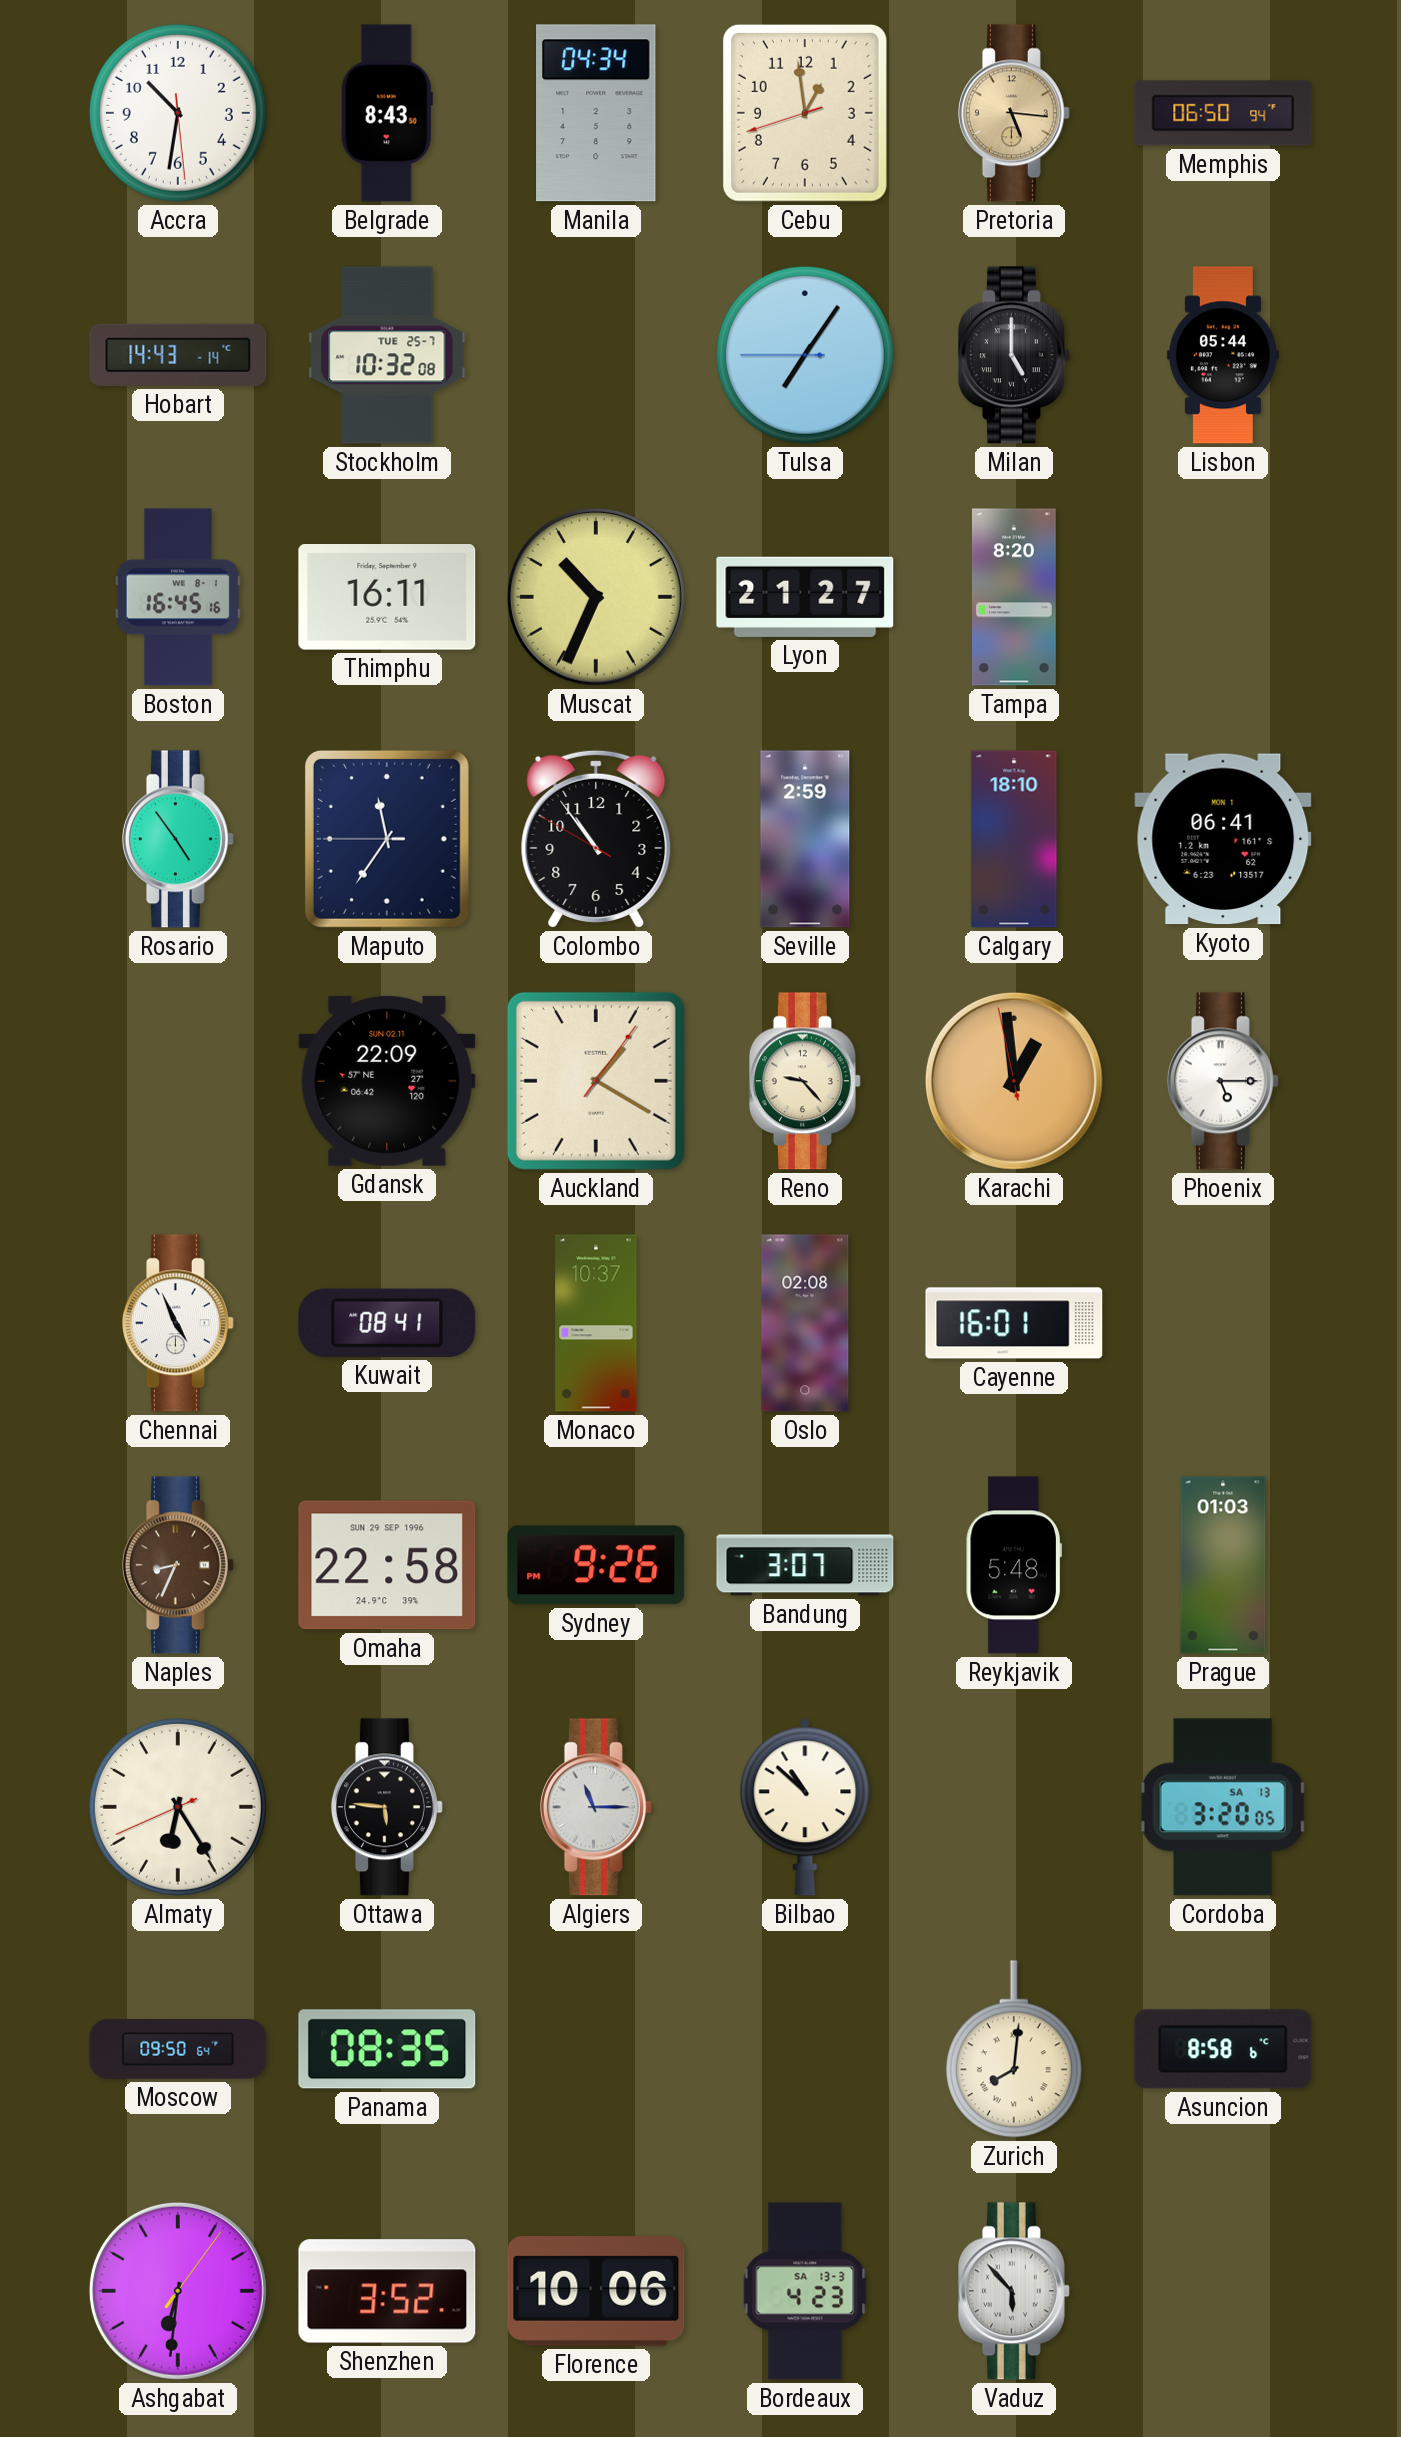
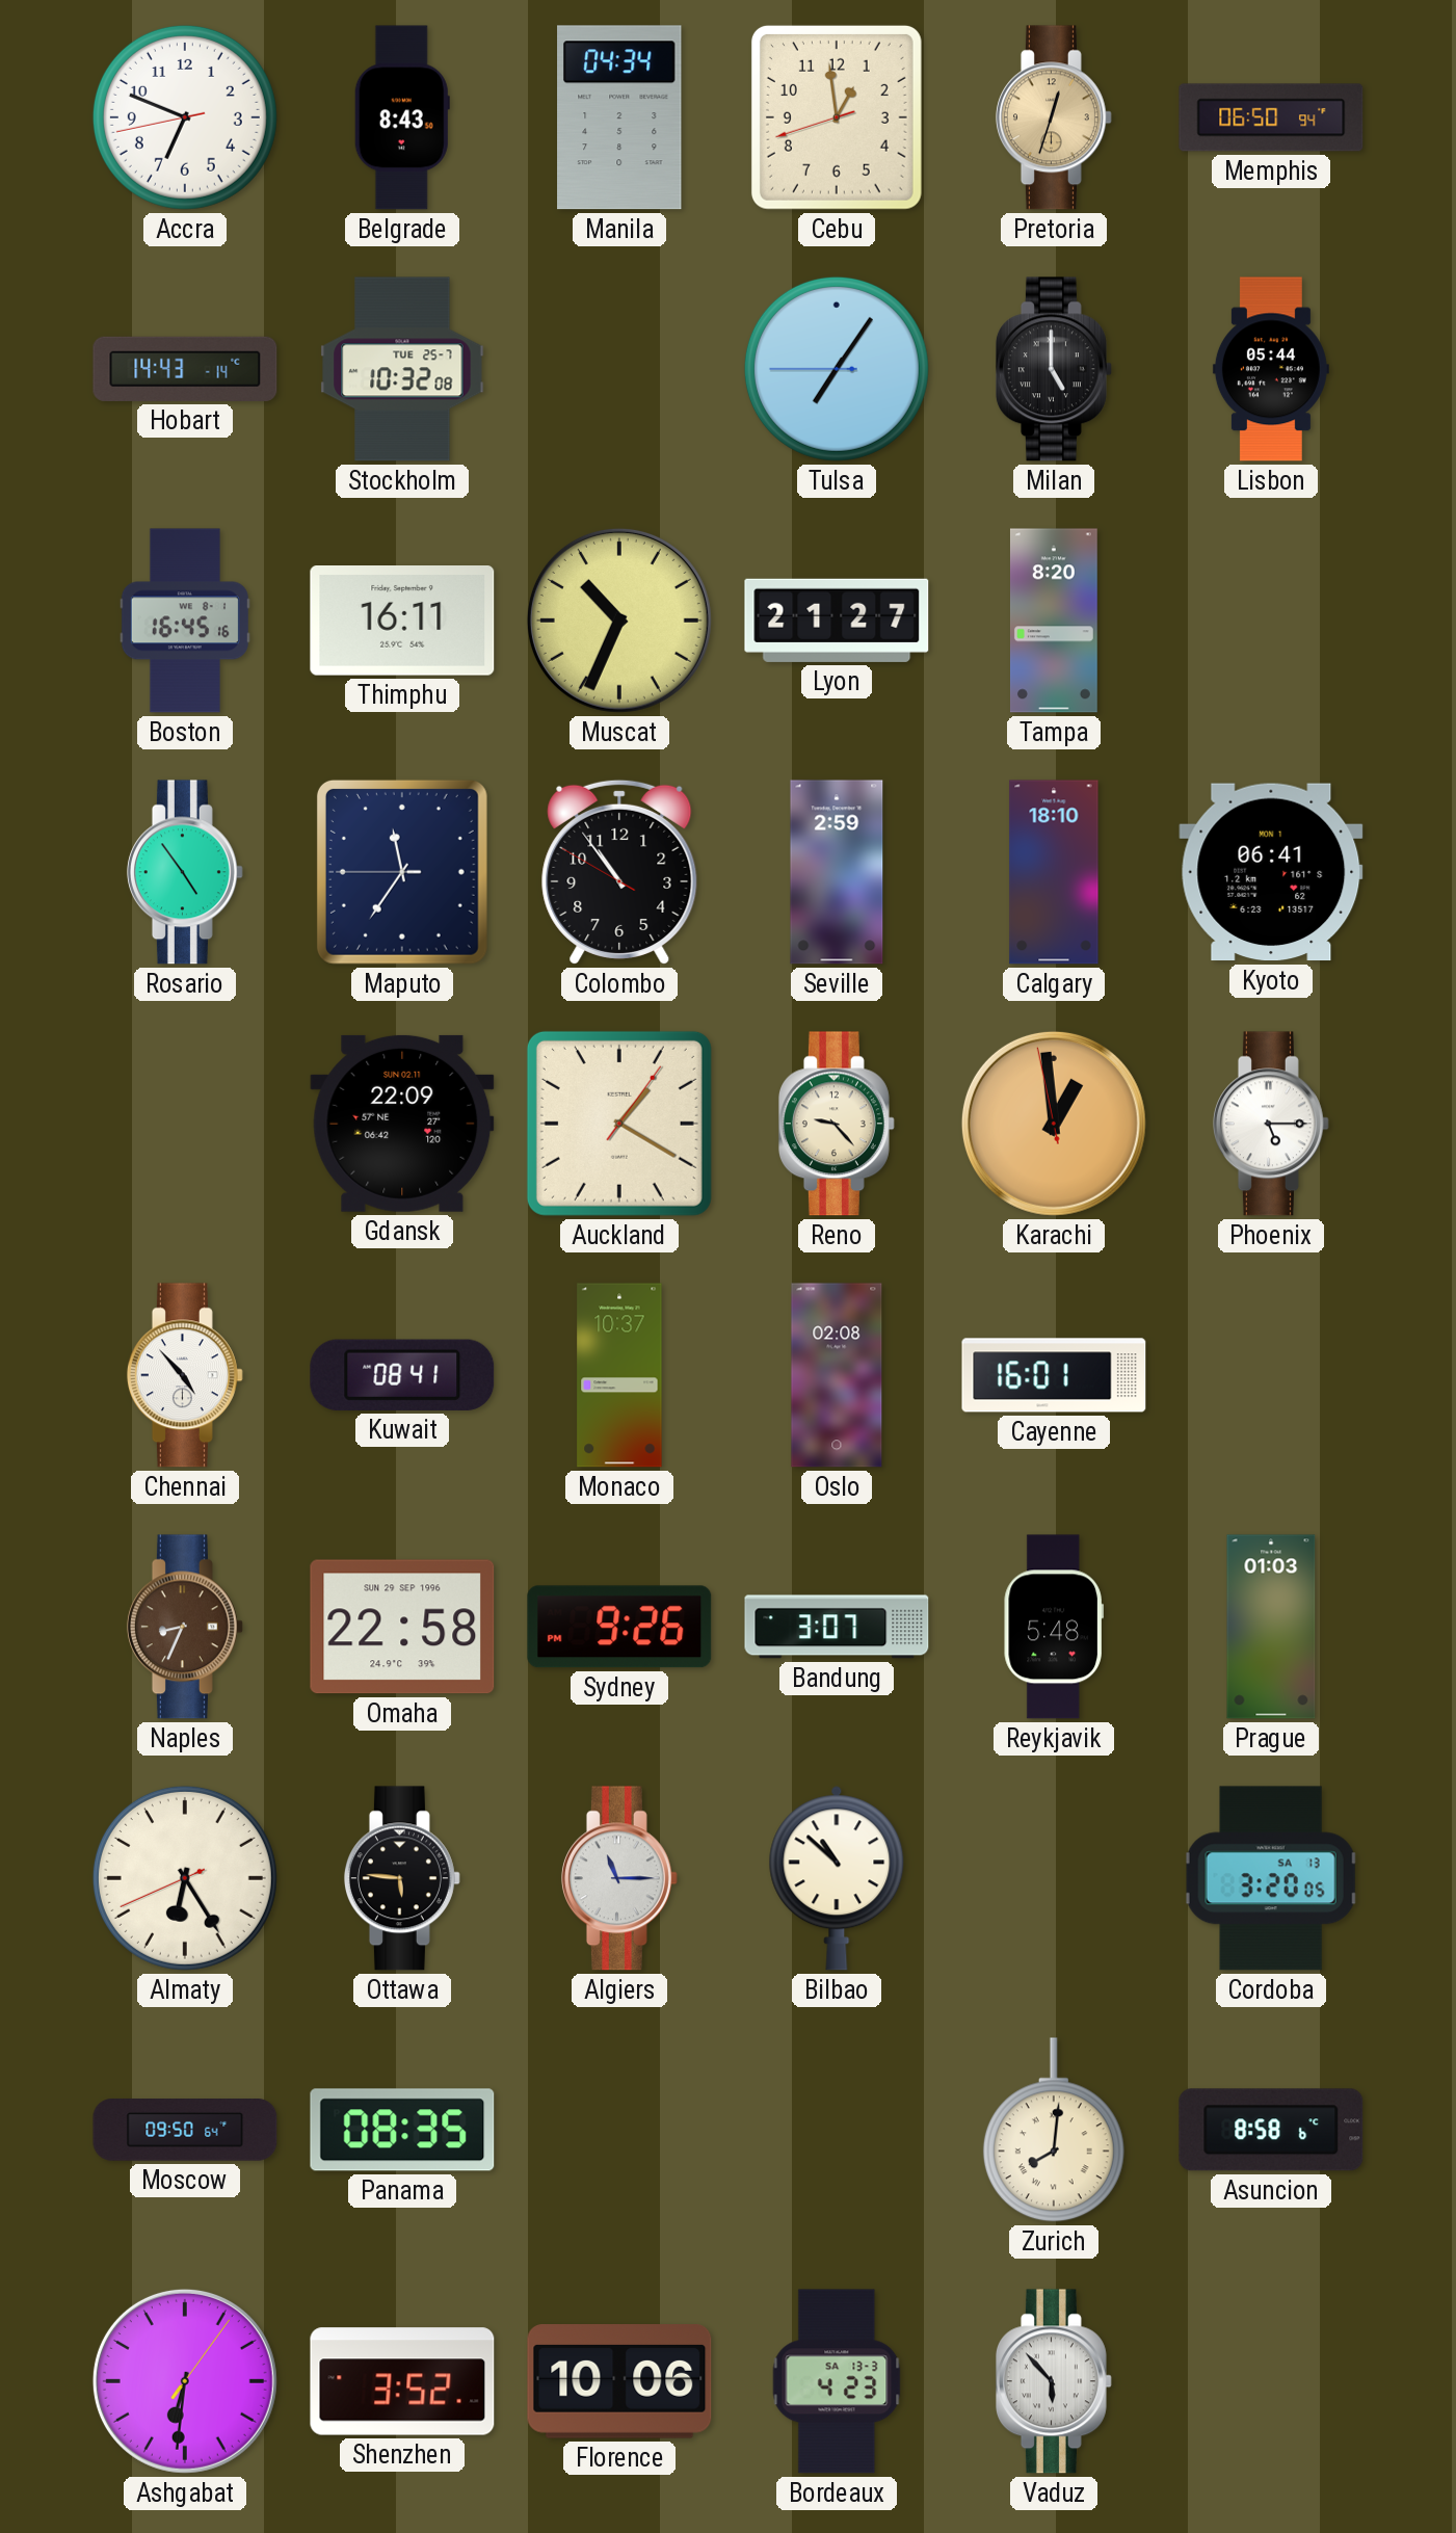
Accra: 10:31 -> 6:48
Pretoria: 5:16 -> 12:33
Chennai: 4:56 -> 4:53
